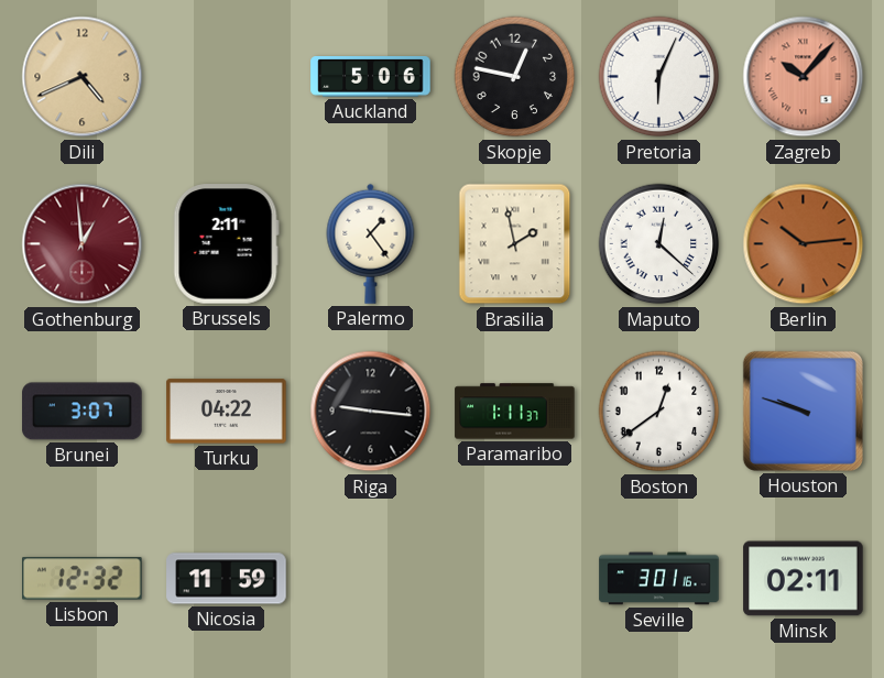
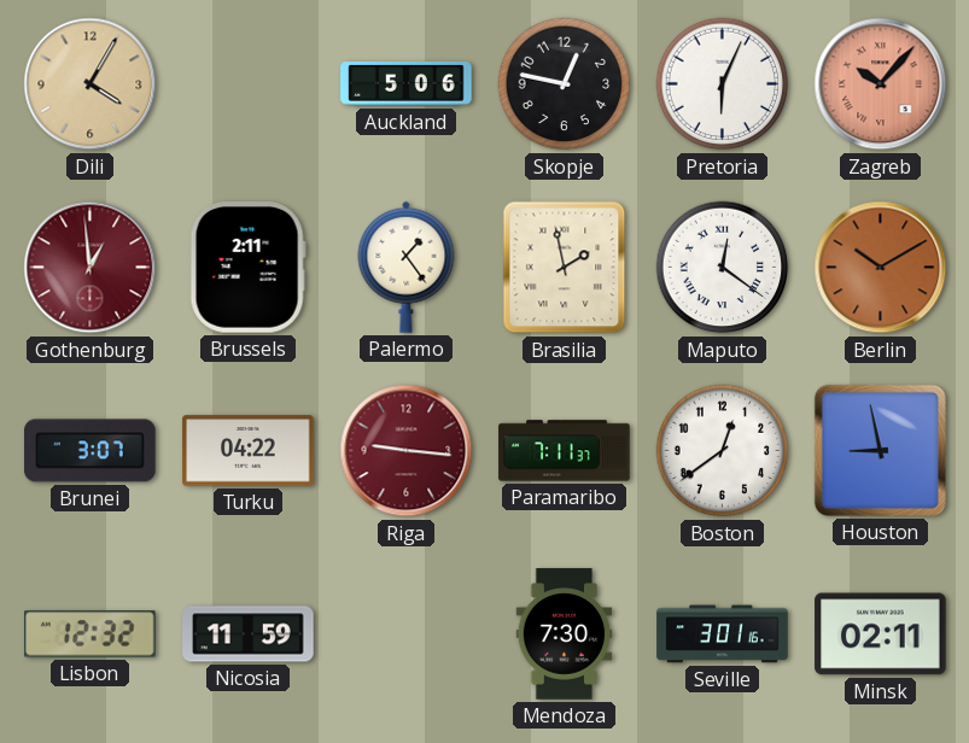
Dili: 4:41 -> 4:05
Maputo: 12:22 -> 12:21
Berlin: 10:14 -> 10:10
Riga dial: black -> burgundy
Paramaribo: 1:11 -> 7:11
Houston: 9:48 -> 8:58
Mendoza: none -> 7:30
